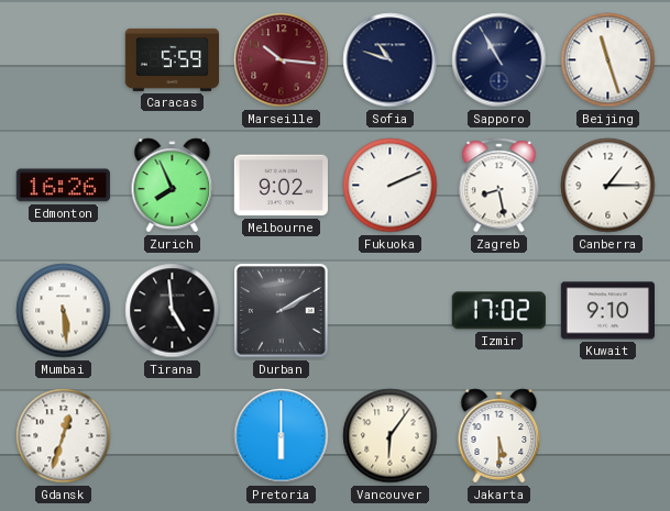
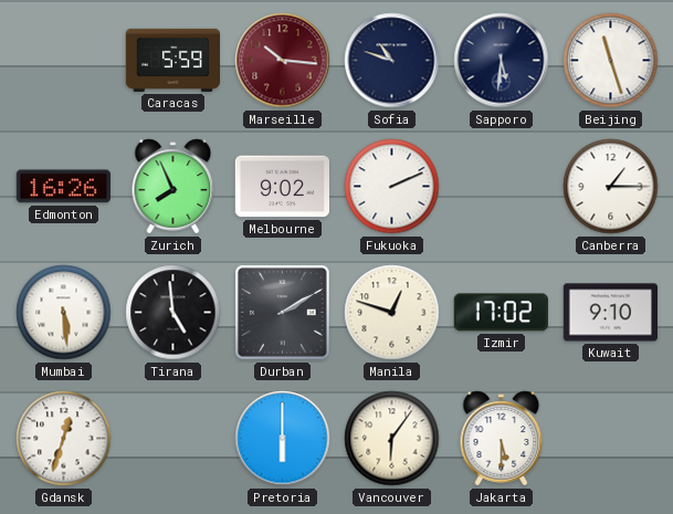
Sapporo: 10:55 -> 5:31
Zagreb: 8:28 -> none
Manila: none -> 12:48
